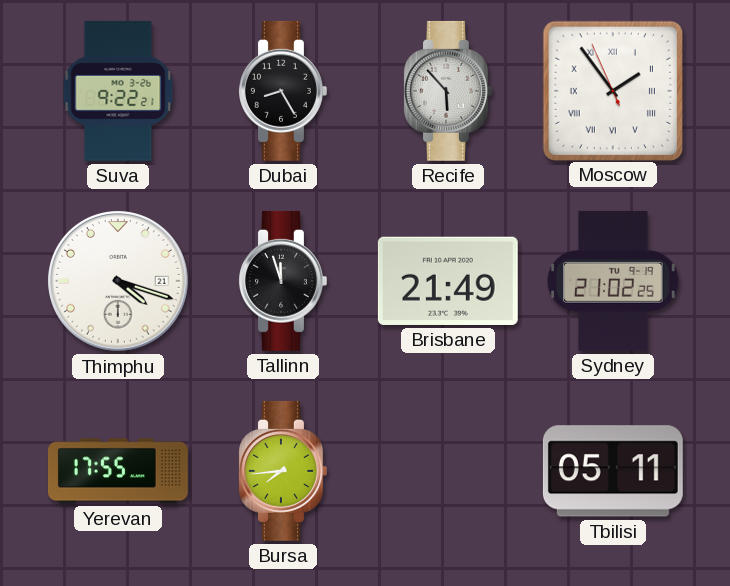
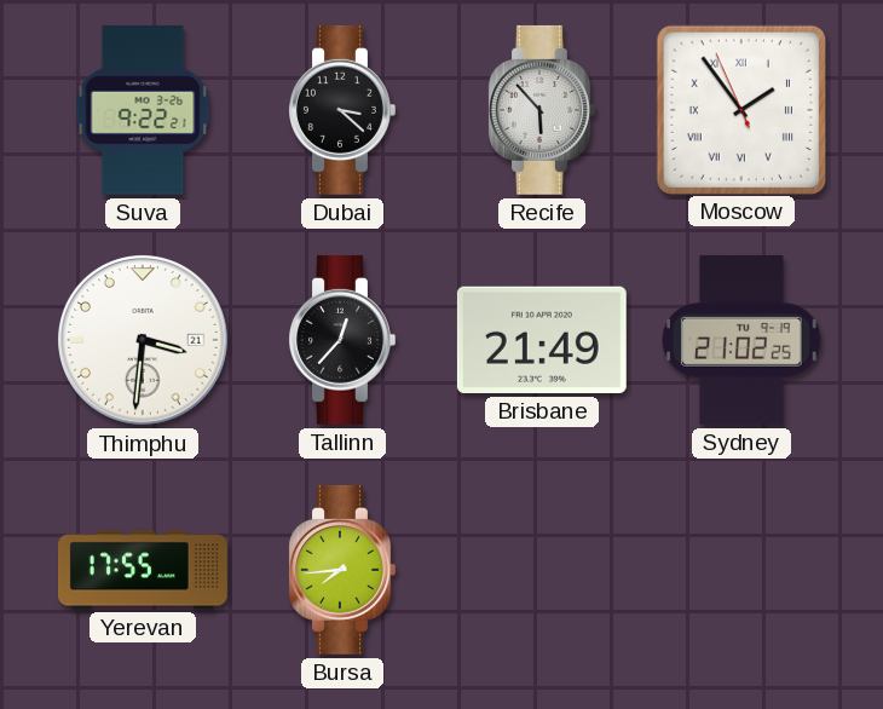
Dubai: 8:25 -> 3:22
Thimphu: 4:18 -> 3:31
Tallinn: 11:57 -> 12:37
Tbilisi: 05:11 -> none
